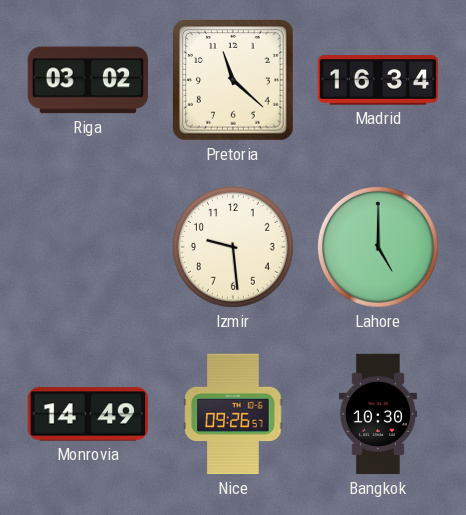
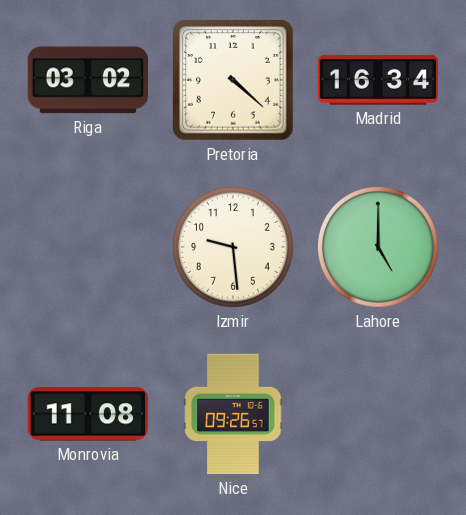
Pretoria: 11:22 -> 4:22
Monrovia: 14:49 -> 11:08
Bangkok: 10:30 -> none
